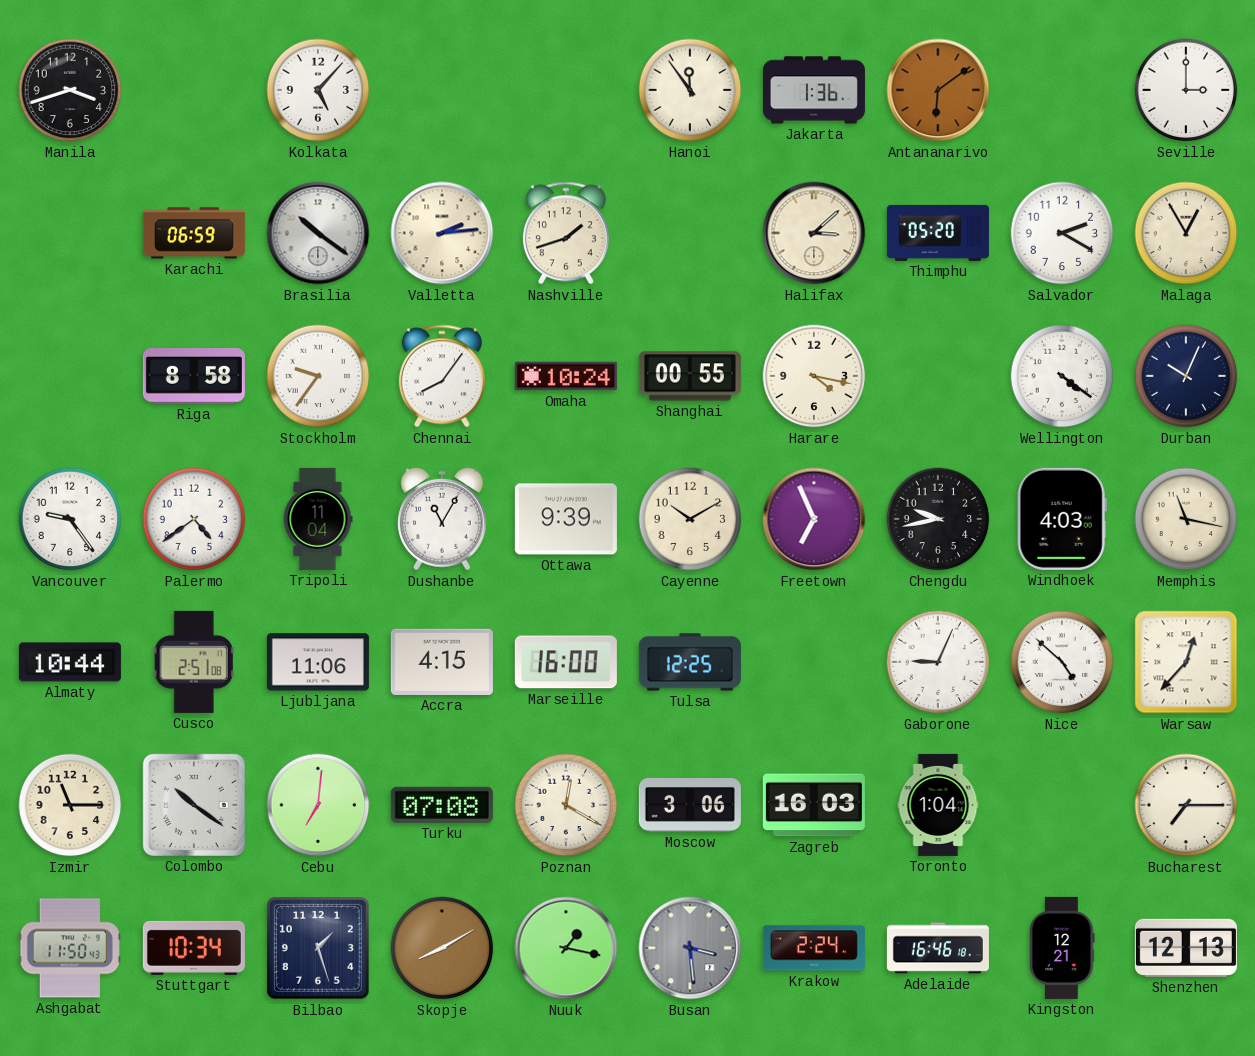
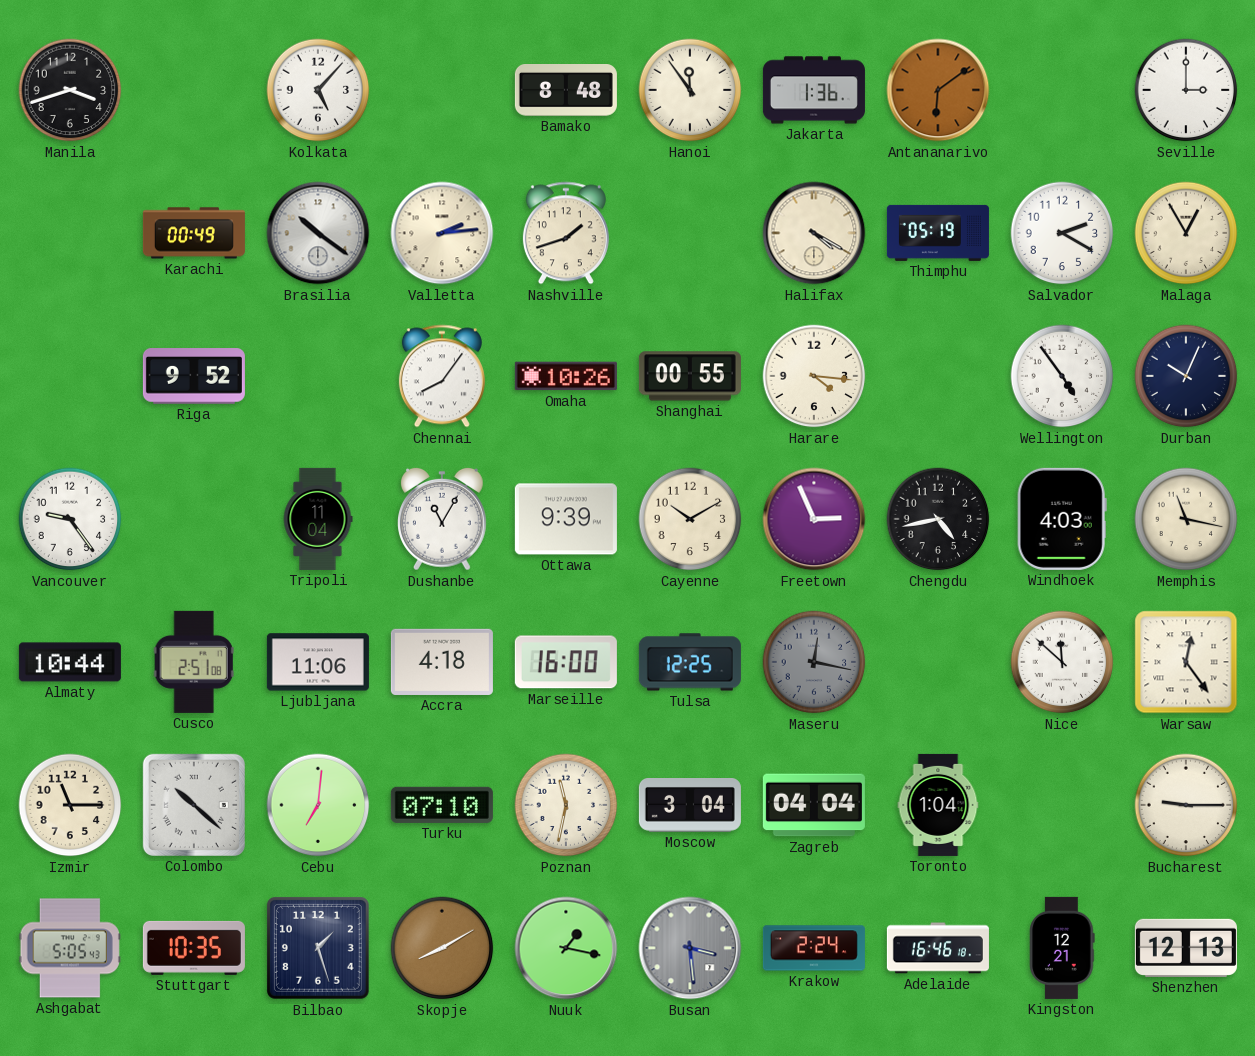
Bamako: none -> 8:48
Karachi: 06:59 -> 00:49
Halifax: 3:08 -> 4:20
Thimphu: 05:20 -> 05:19
Riga: 8:58 -> 9:52
Stockholm: 9:36 -> none
Omaha: 10:24 -> 10:26
Harare: 4:17 -> 4:16
Wellington: 4:21 -> 4:54
Palermo: 4:39 -> none
Freetown: 6:56 -> 2:56
Chengdu: 9:43 -> 4:43
Accra: 4:15 -> 4:18
Maseru: none -> 12:17
Gaborone: 9:04 -> none
Nice: 4:52 -> 11:52
Warsaw: 12:37 -> 12:24
Colombo: 10:21 -> 10:22
Turku: 07:08 -> 07:10
Poznan: 12:20 -> 11:32
Moscow: 3:06 -> 3:04
Zagreb: 16:03 -> 04:04
Bucharest: 7:15 -> 9:15
Ashgabat: 11:50 -> 5:05
Stuttgart: 10:34 -> 10:35
